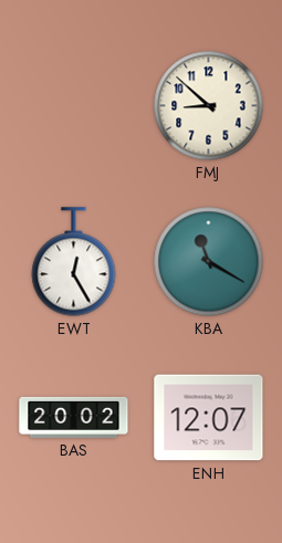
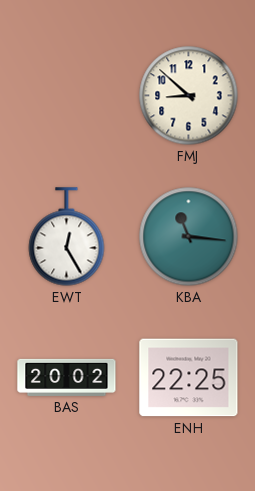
KBA: 11:20 -> 11:16
ENH: 12:07 -> 22:25
